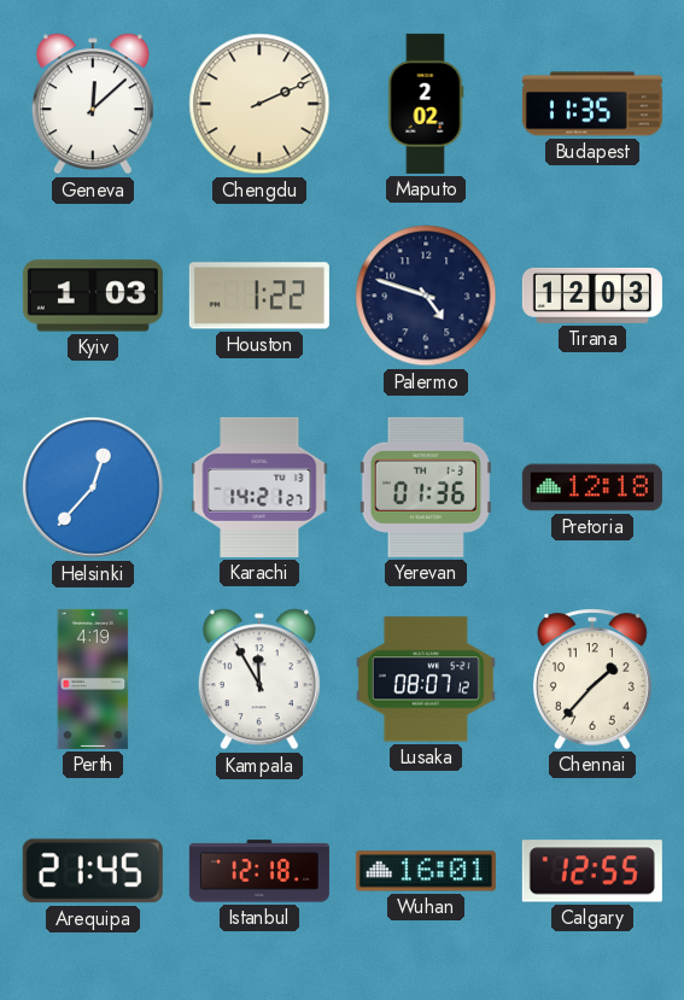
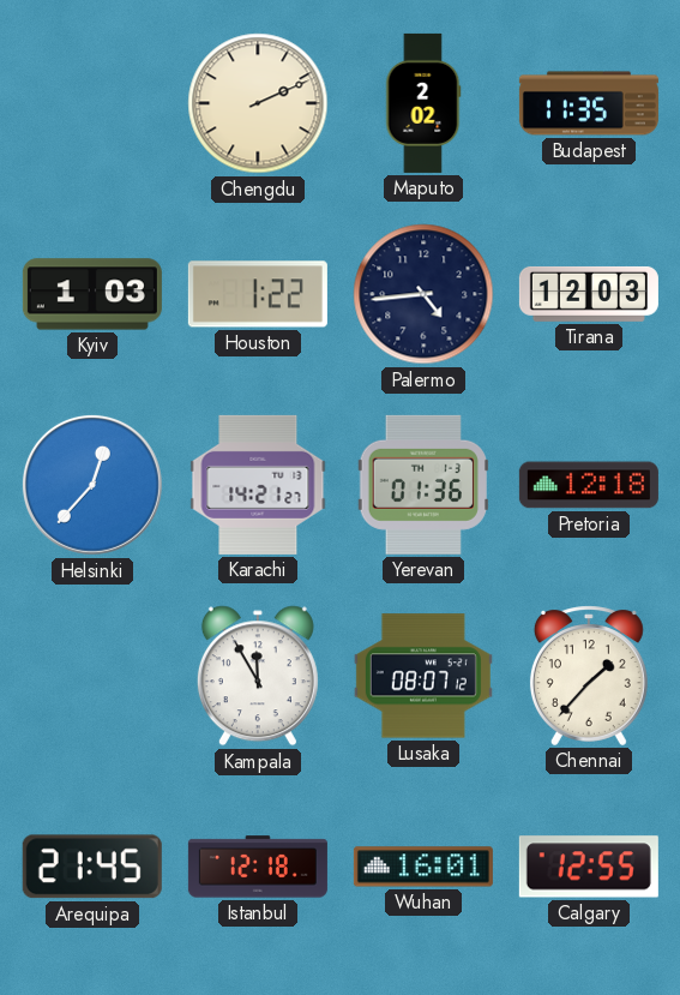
Geneva: 12:08 -> none
Palermo: 4:48 -> 4:44
Perth: 4:19 -> none
